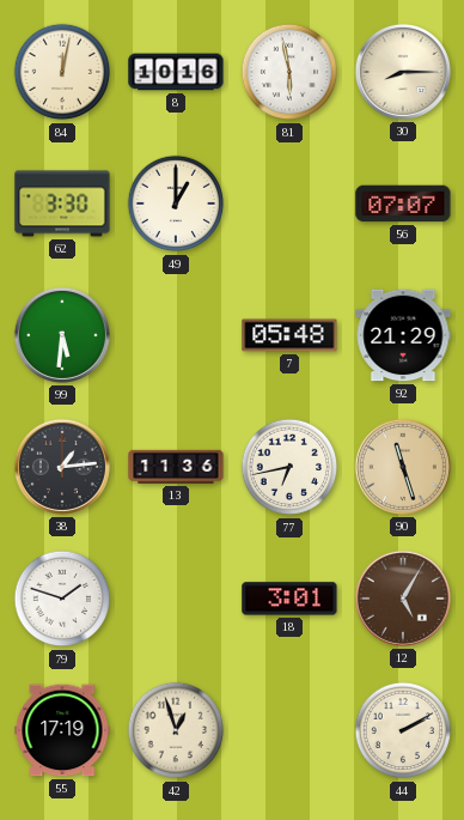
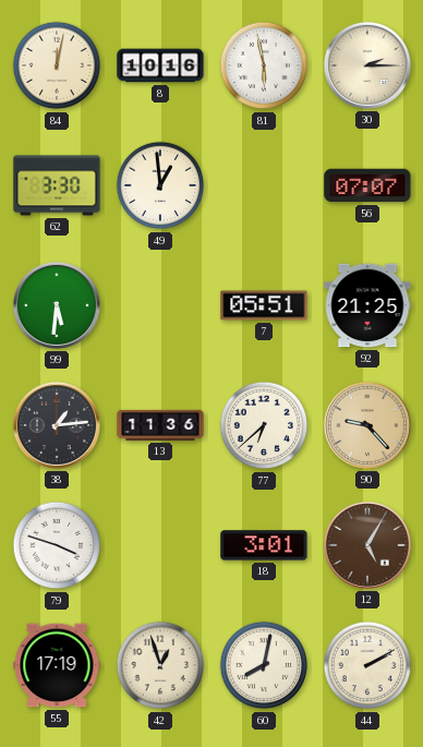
30: 8:15 -> 2:15
49: 1:00 -> 12:59
7: 05:48 -> 05:51
92: 21:29 -> 21:25
77: 6:43 -> 6:38
90: 11:27 -> 9:23
79: 1:48 -> 3:48
60: none -> 8:02
